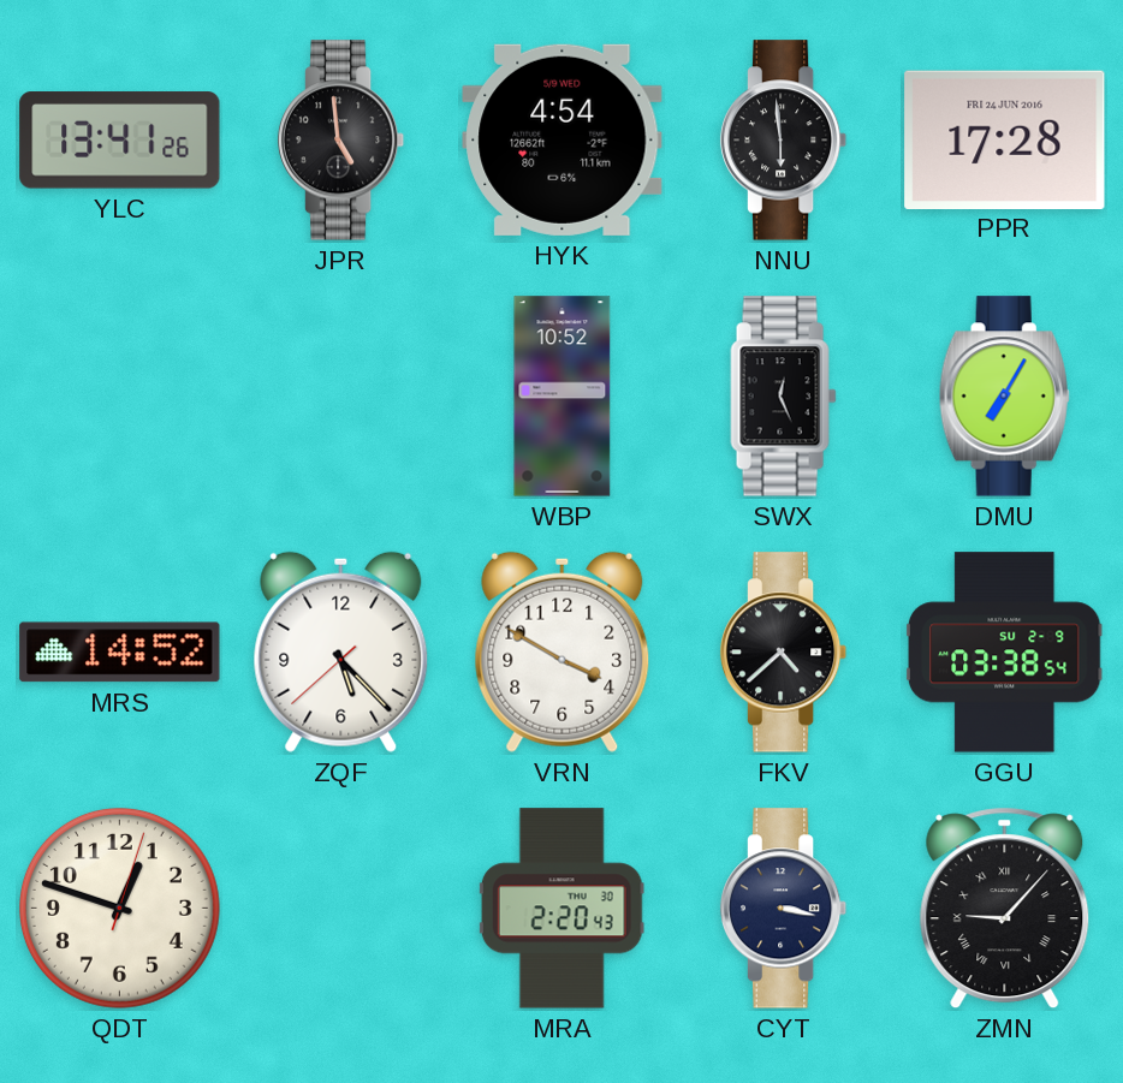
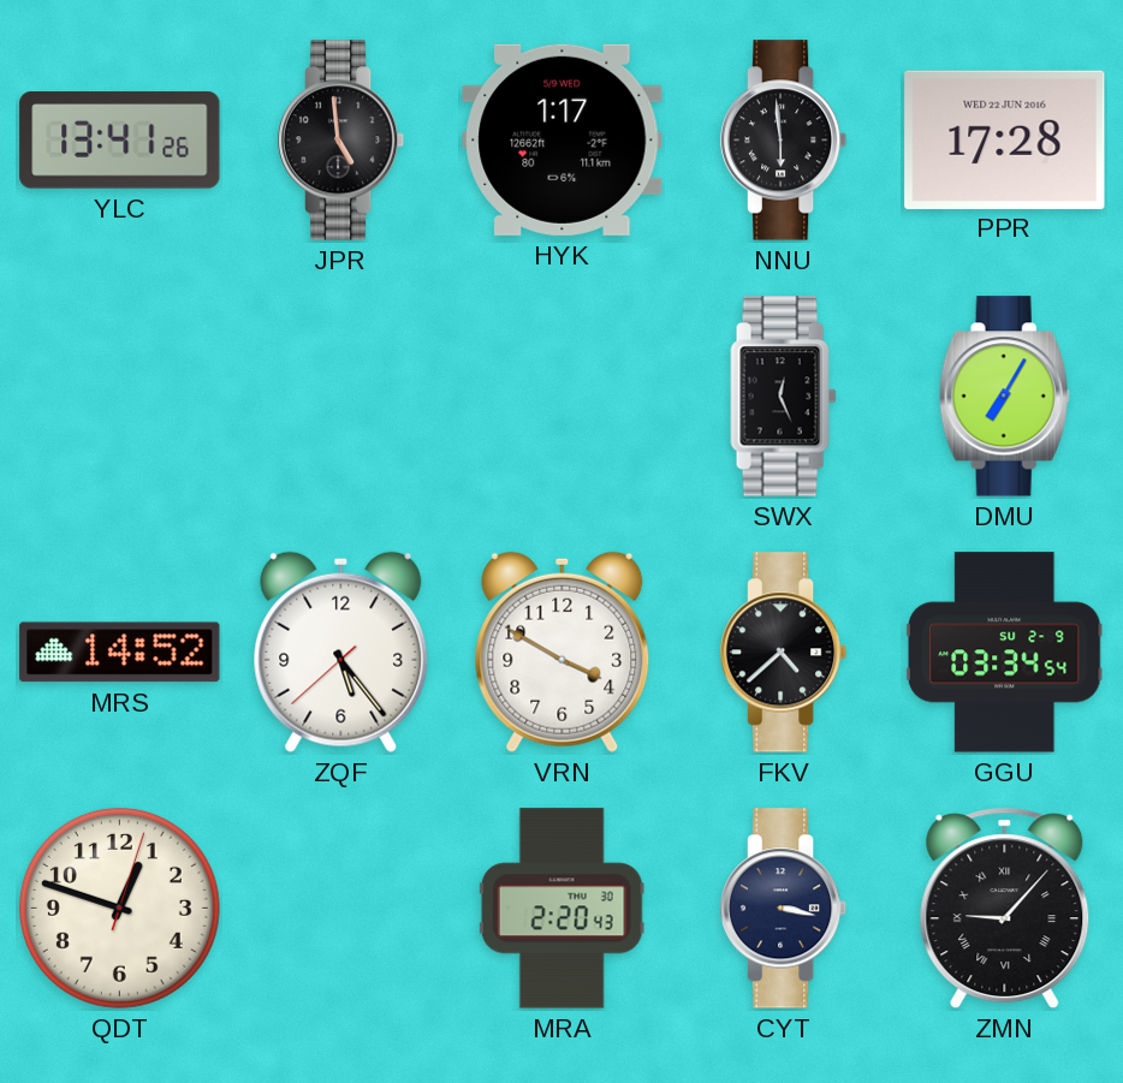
HYK: 4:54 -> 1:17
PPR date: FRI 24 JUN 2016 -> WED 22 JUN 2016
WBP: 10:52 -> none
ZQF: 5:22 -> 5:23
GGU: 03:38 -> 03:34
